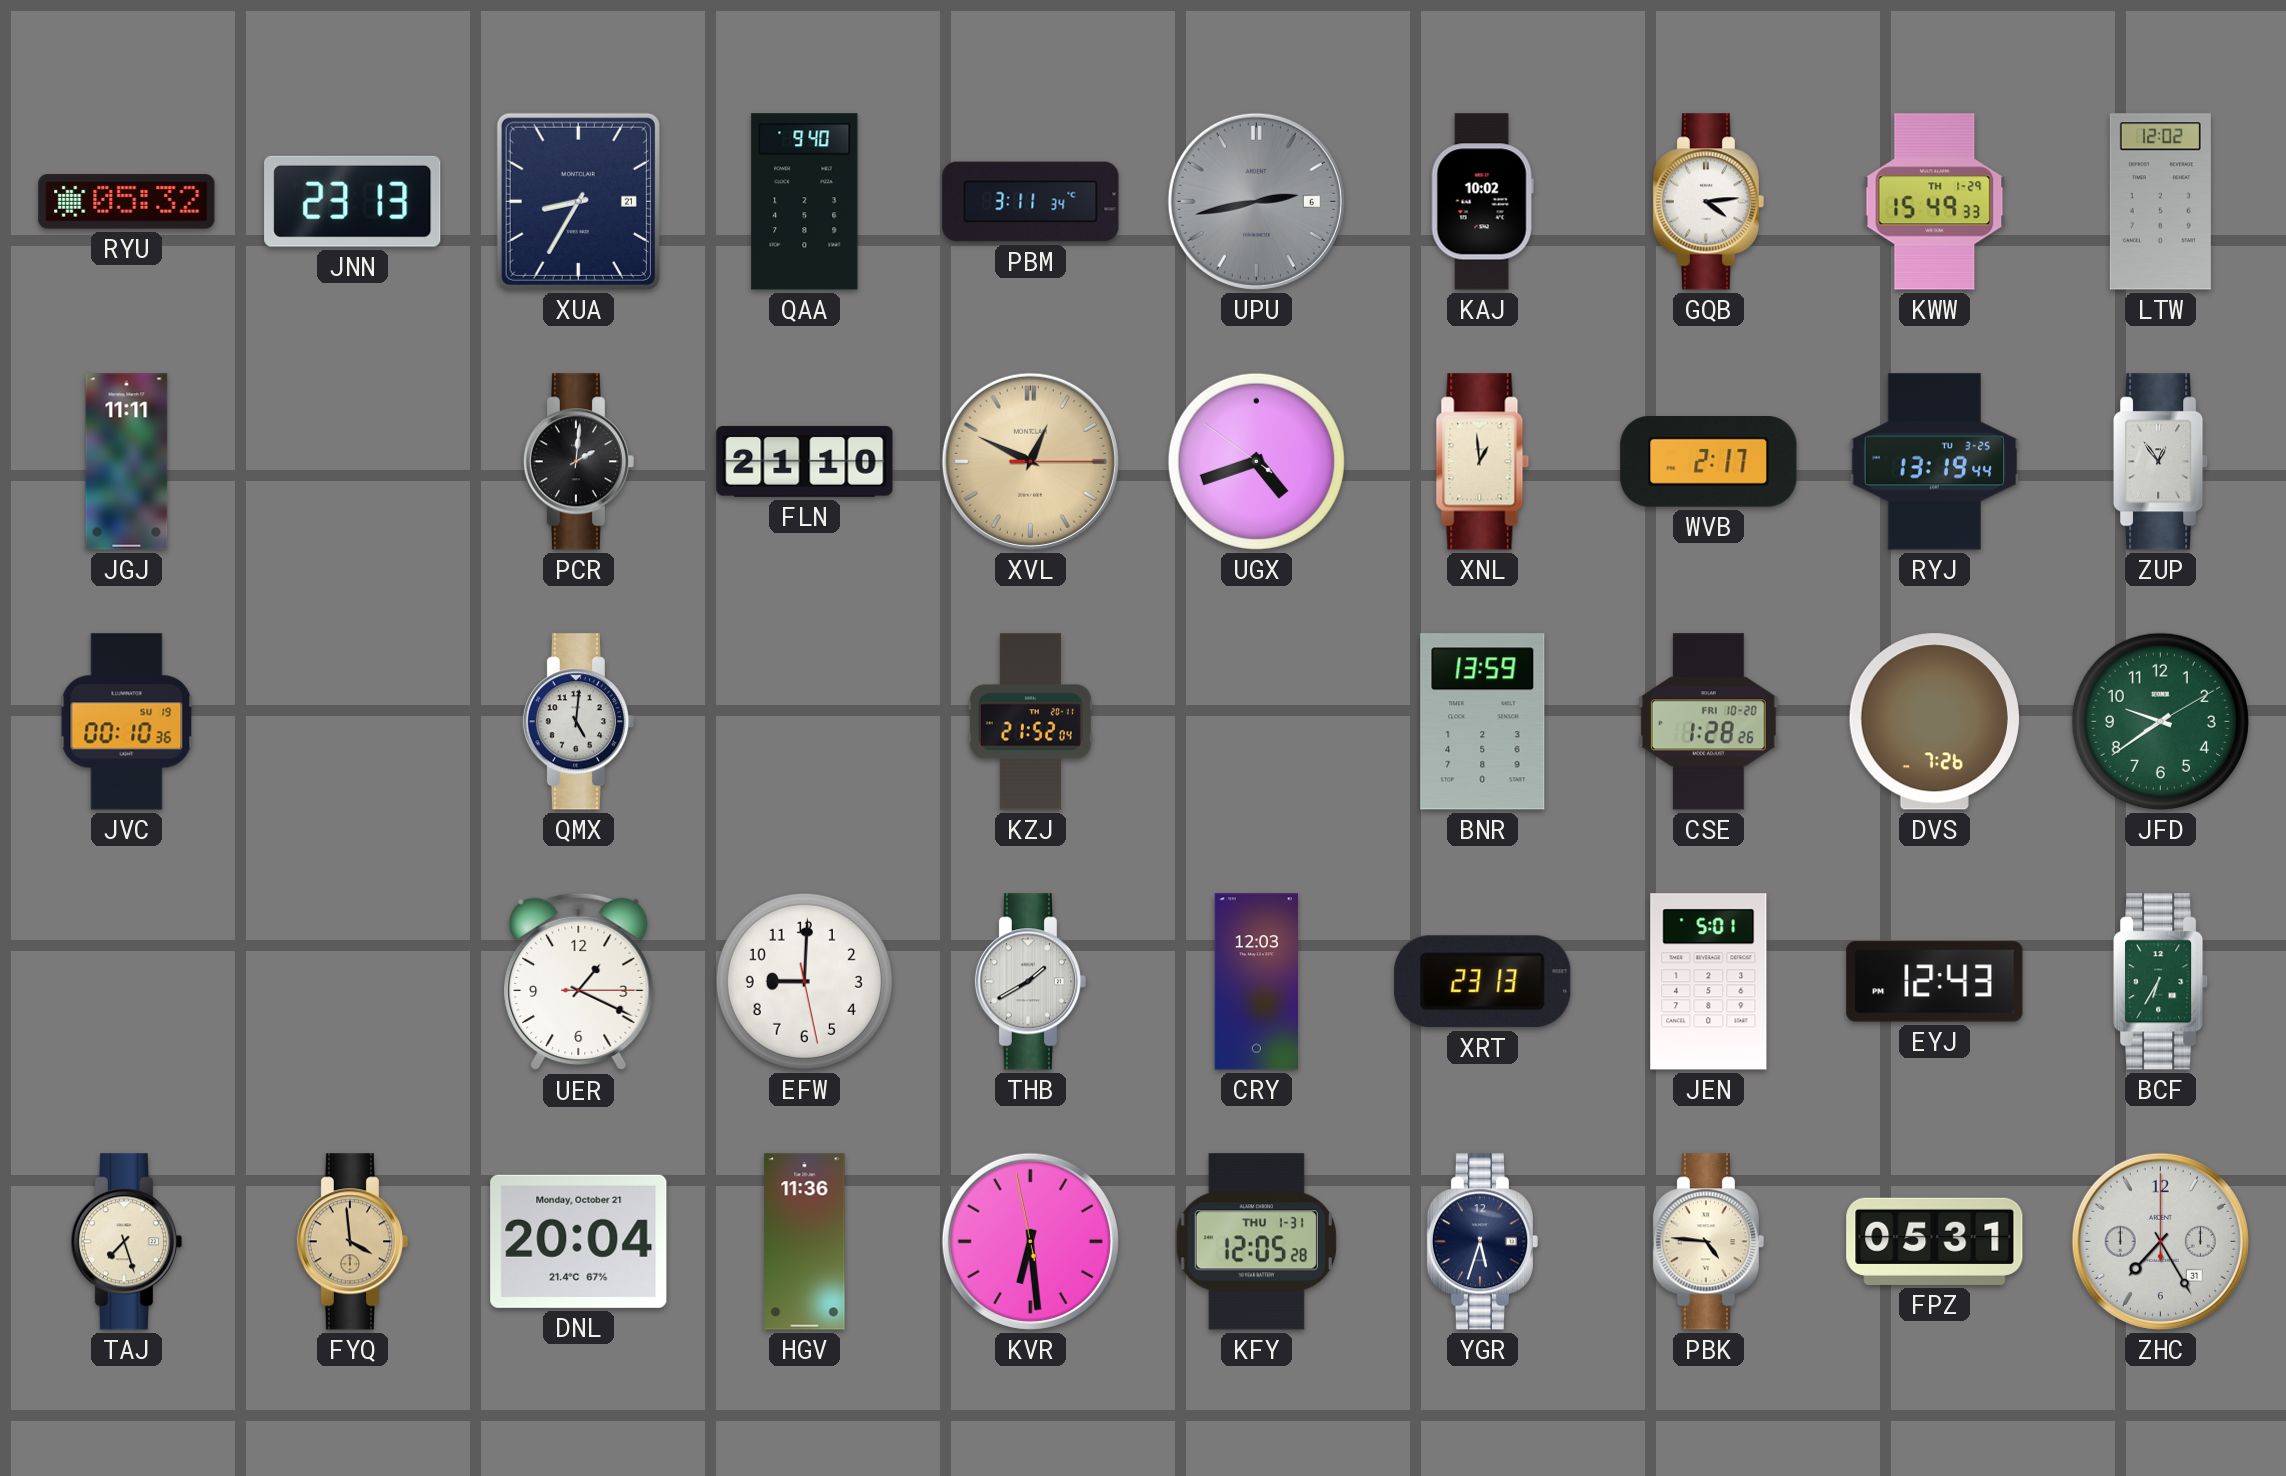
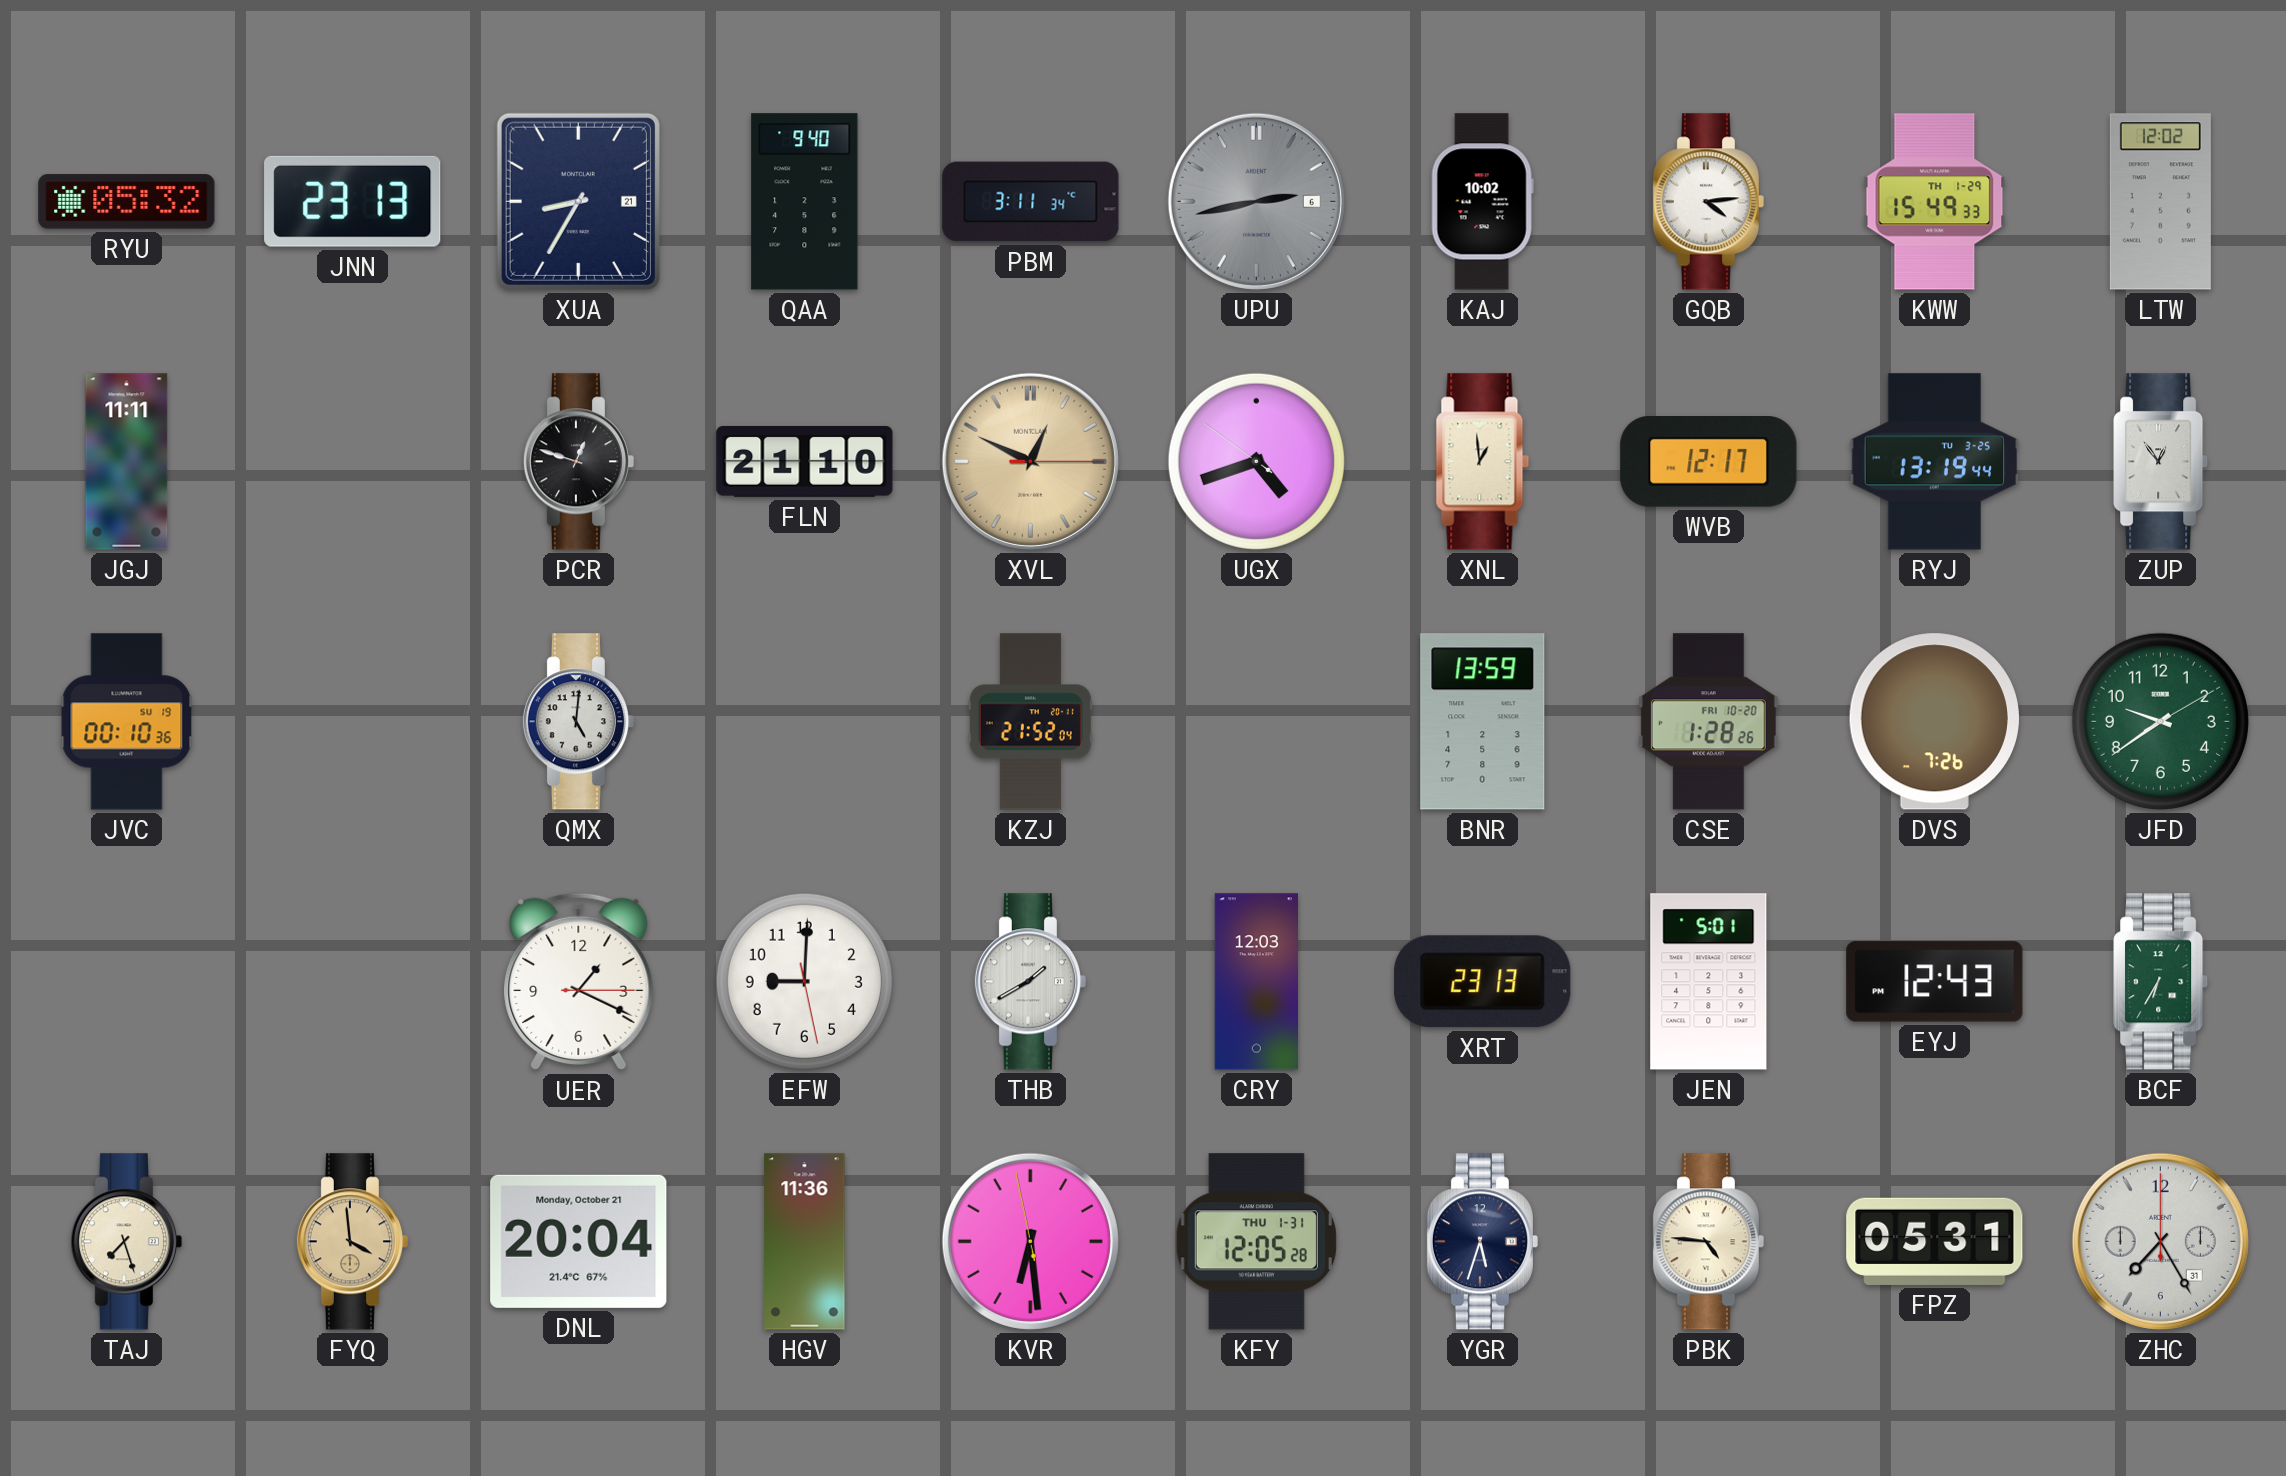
PCR: 2:01 -> 12:48
WVB: 2:17 -> 12:17
